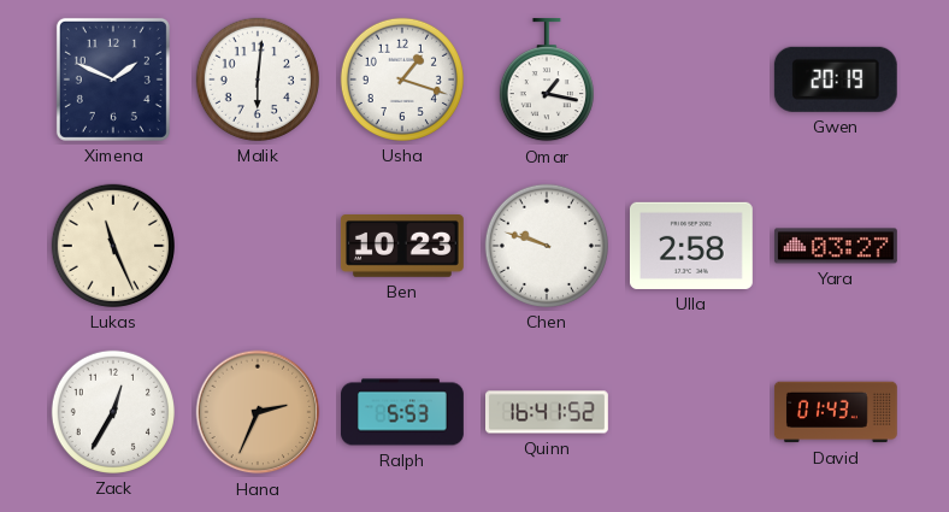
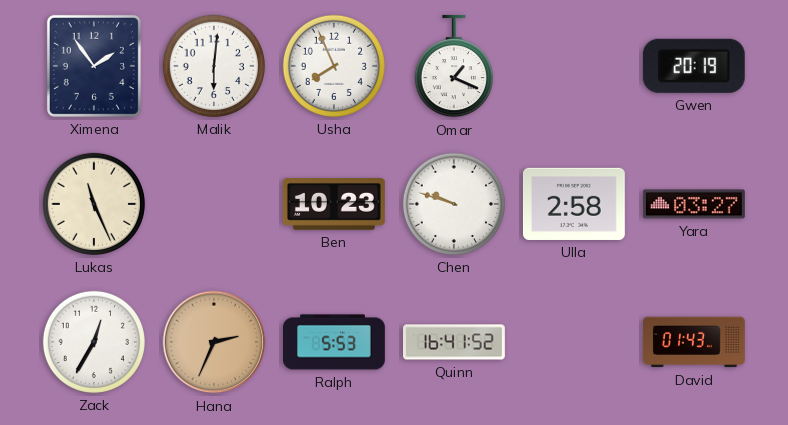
Ximena: 1:49 -> 1:54
Usha: 1:18 -> 7:56
Omar: 1:17 -> 1:19
